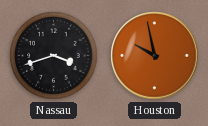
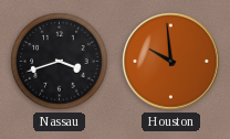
Houston: 9:58 -> 9:59
